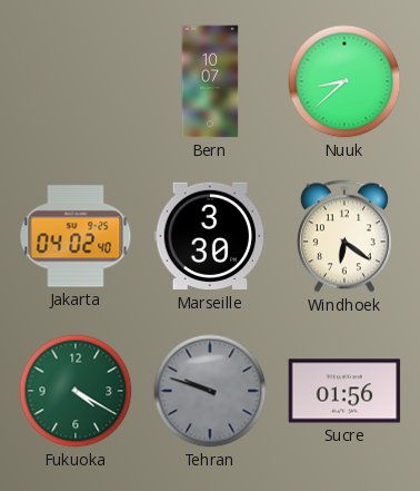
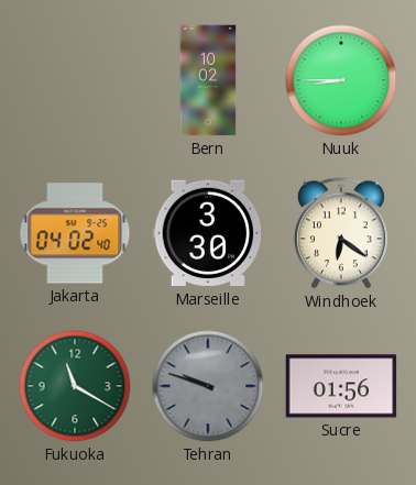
Bern: 10:07 -> 10:02
Nuuk: 8:38 -> 8:45
Fukuoka: 4:20 -> 11:20
